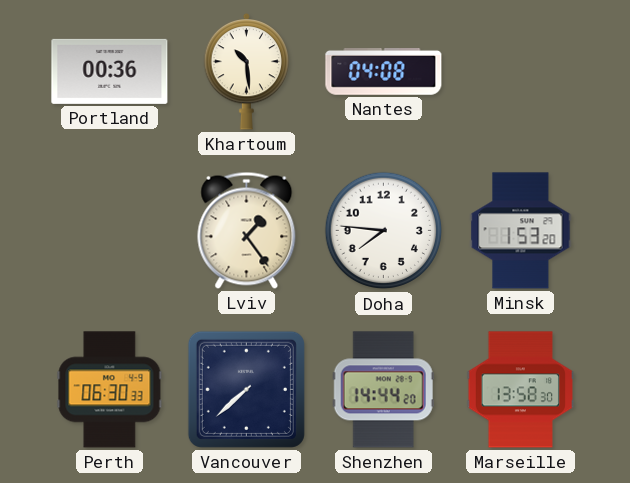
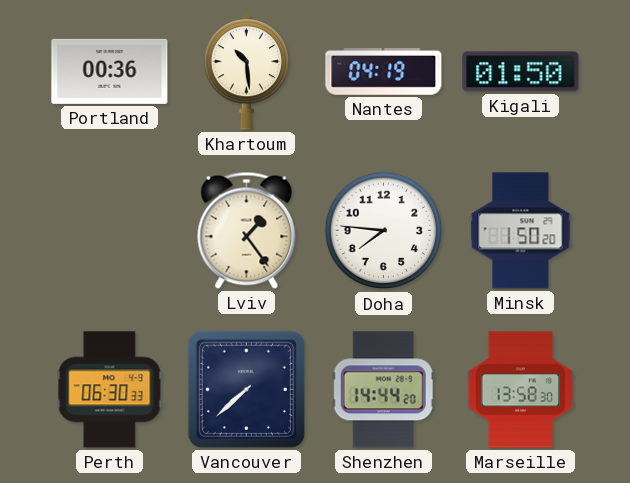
Nantes: 04:08 -> 04:19
Kigali: none -> 01:50
Minsk: 1:53 -> 1:50
